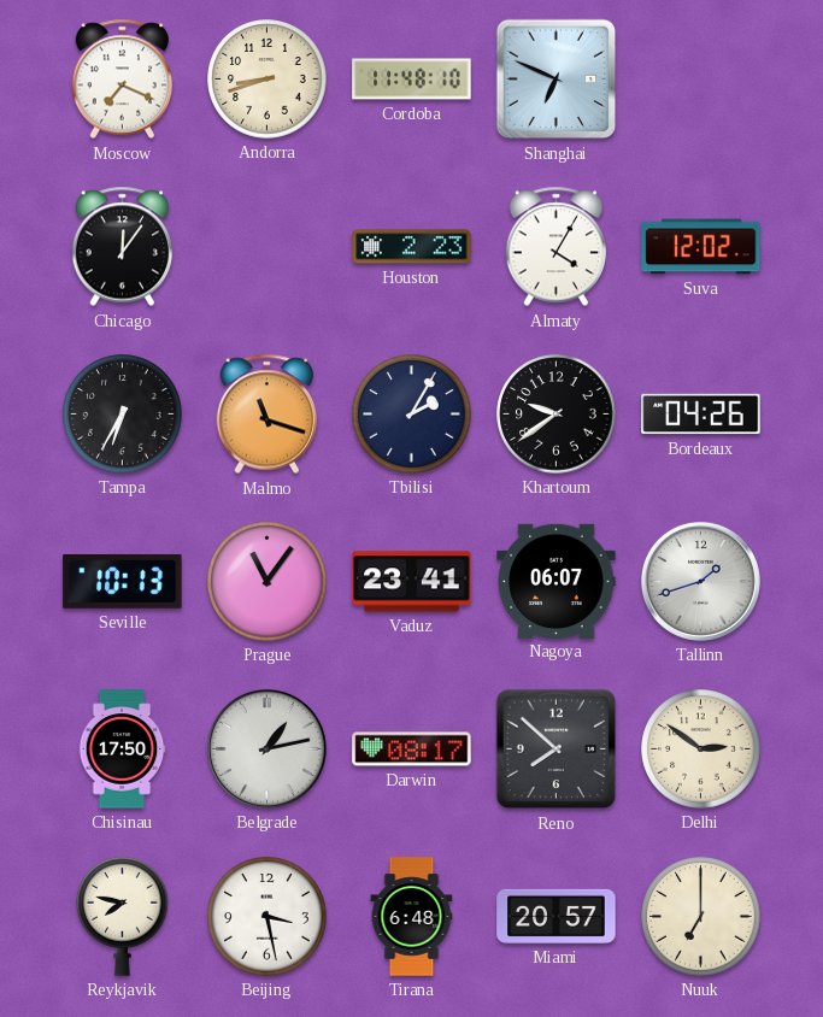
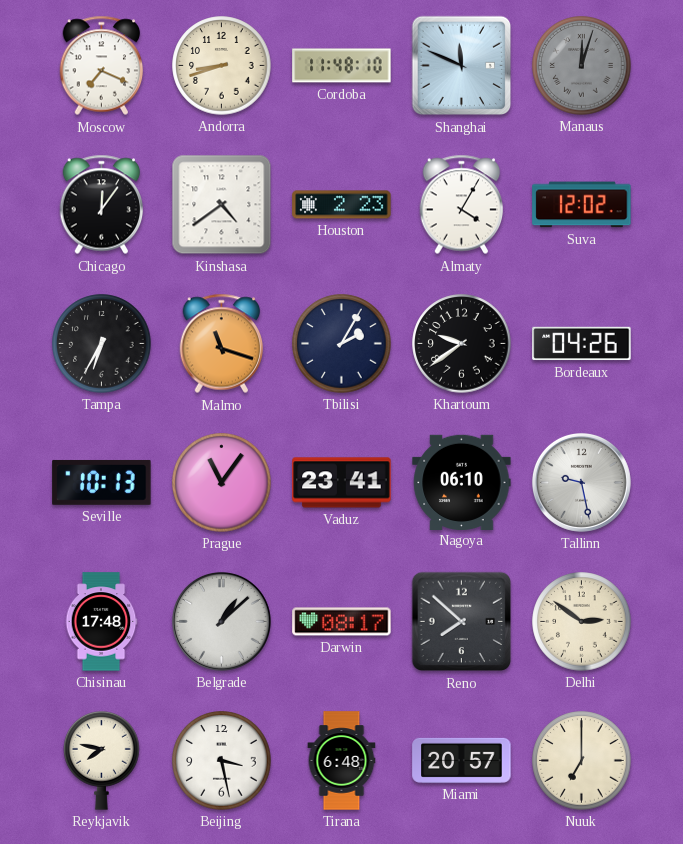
Shanghai: 6:49 -> 11:49
Manaus: none -> 12:03
Kinshasa: none -> 4:39
Nagoya: 06:07 -> 06:10
Tallinn: 1:42 -> 9:28
Chisinau: 17:50 -> 17:48
Belgrade: 1:13 -> 1:08
